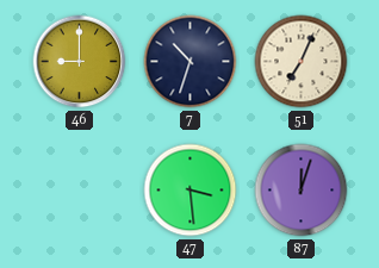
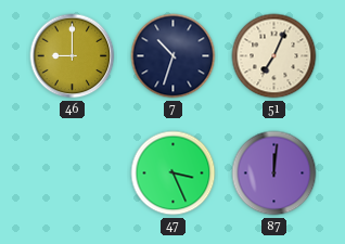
47: 3:29 -> 3:26
87: 12:03 -> 12:01
